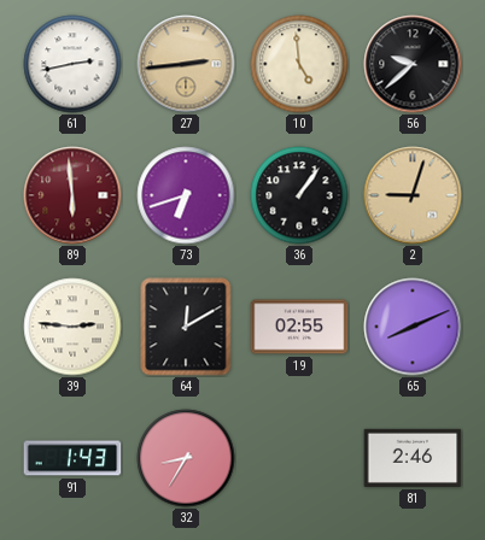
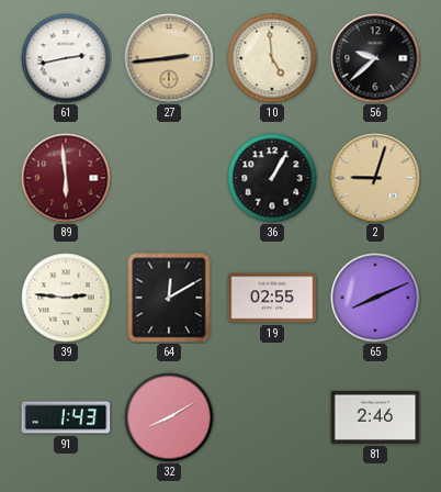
73: 6:42 -> none
36: 1:06 -> 1:05
32: 8:35 -> 8:10
